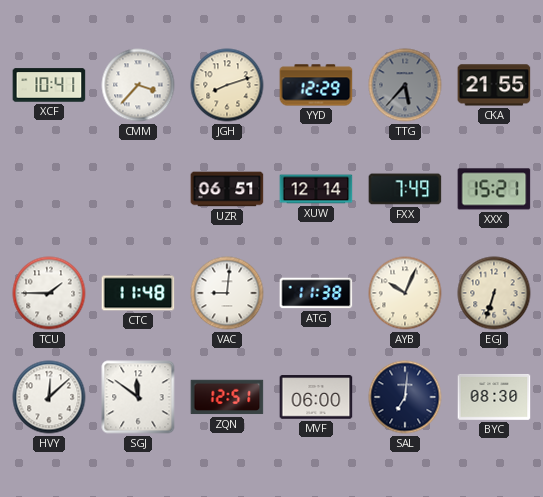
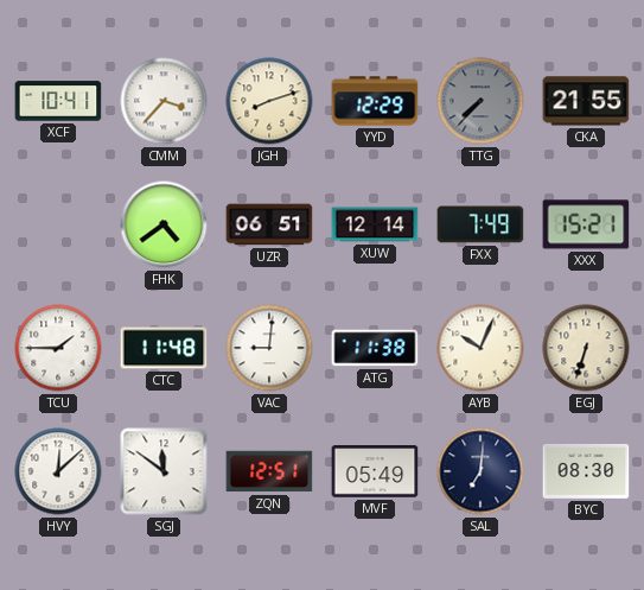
TTG: 5:37 -> 7:37
FHK: none -> 4:39
MVF: 06:00 -> 05:49
